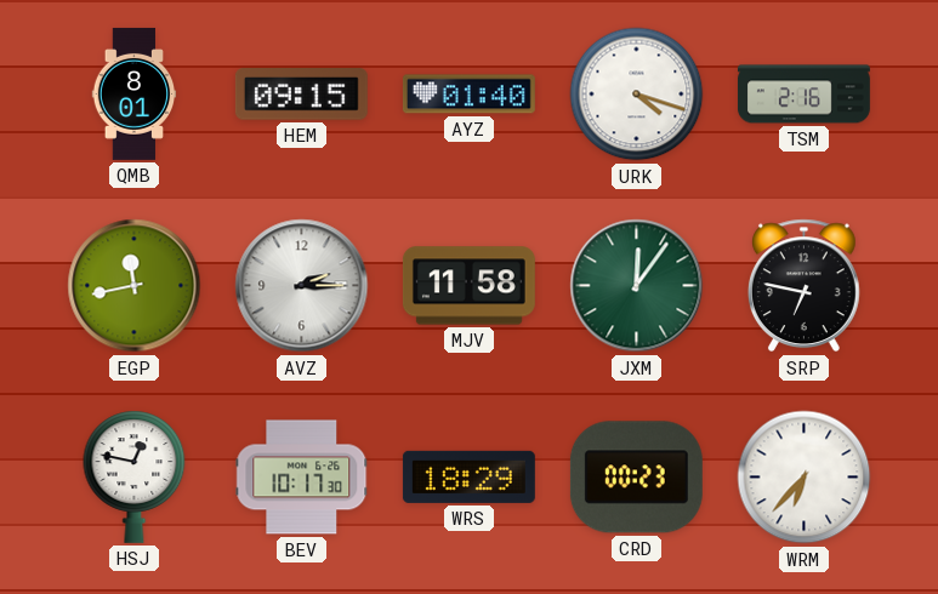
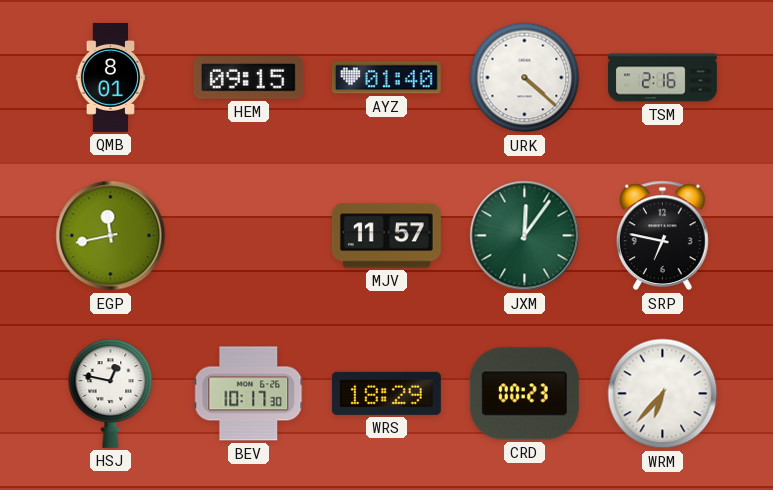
URK: 4:18 -> 4:22
AVZ: 2:15 -> none
MJV: 11:58 -> 11:57
